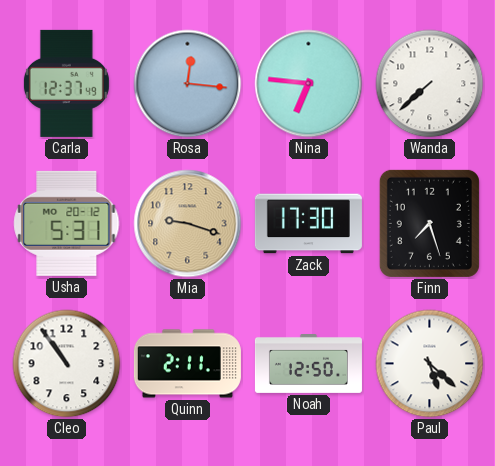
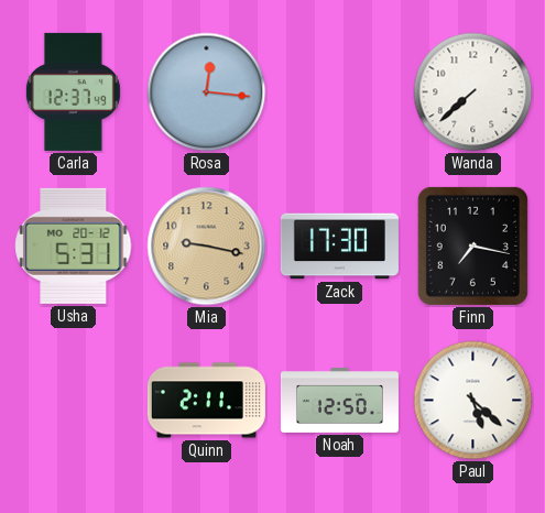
Nina: 6:46 -> none
Mia: 9:18 -> 9:17
Finn: 7:27 -> 7:17
Cleo: 10:54 -> none
